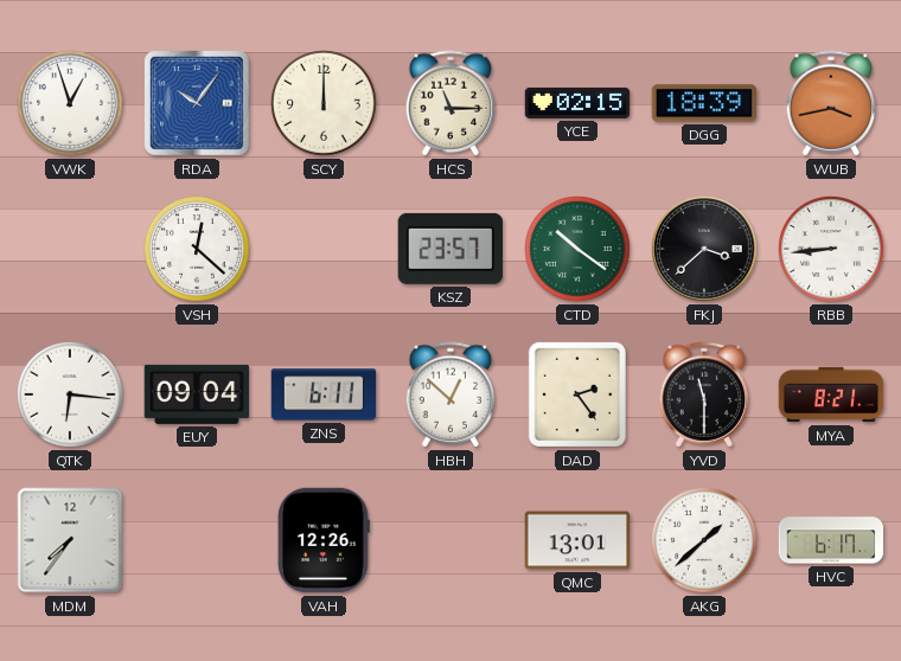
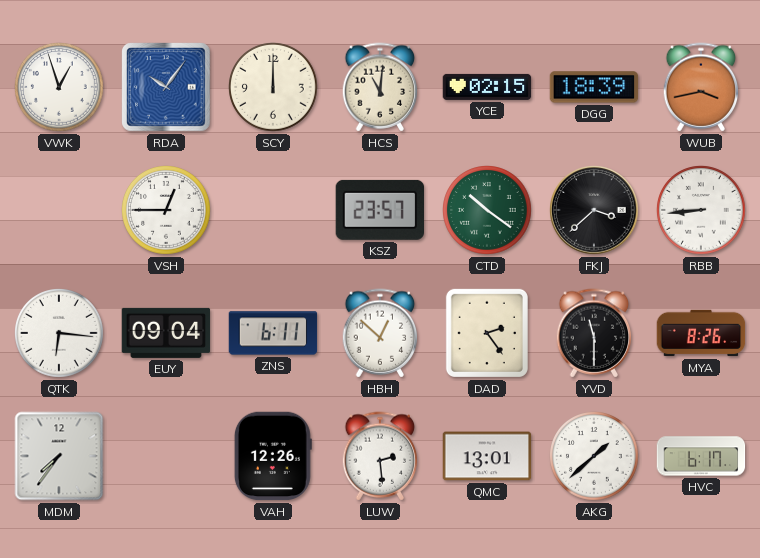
HCS: 11:15 -> 11:01
VSH: 12:22 -> 12:45
MYA: 8:21 -> 8:26
LUW: none -> 2:29
